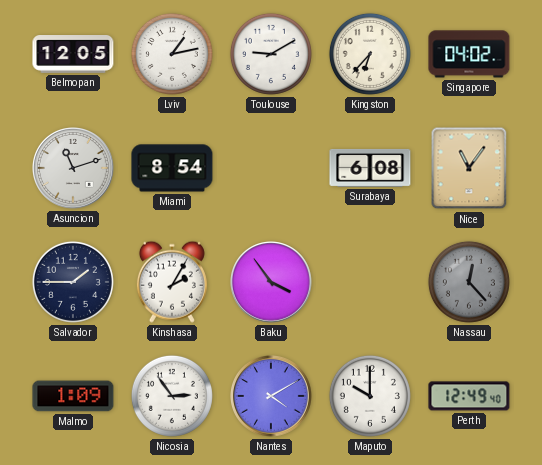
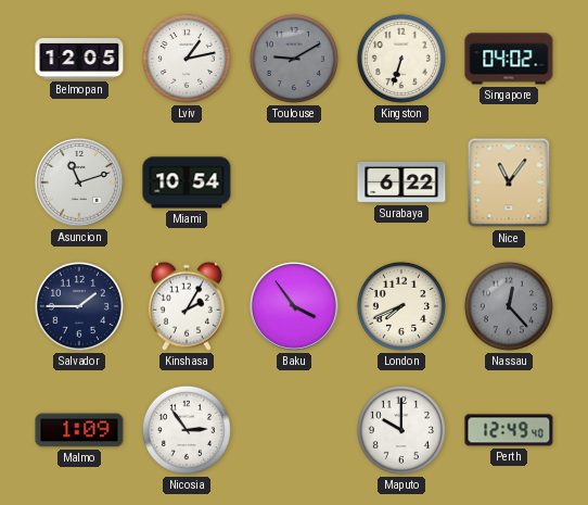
Toulouse dial: white -> grey
Kingston: 6:37 -> 6:33
Miami: 8:54 -> 10:54
Surabaya: 6:08 -> 6:22
London: none -> 7:41
Nantes: 4:10 -> none
